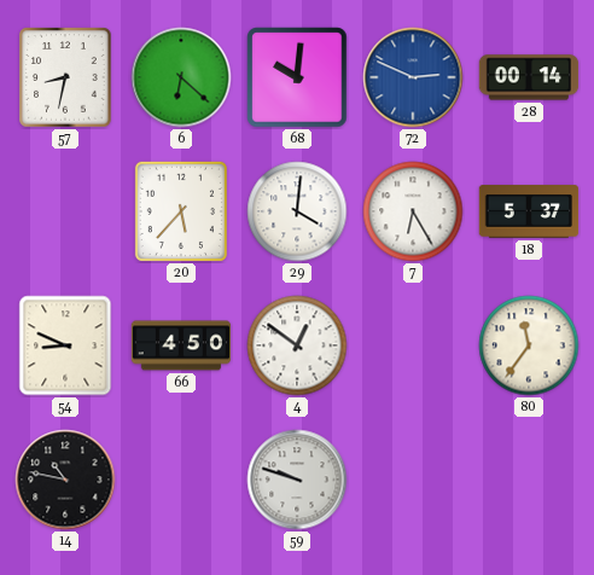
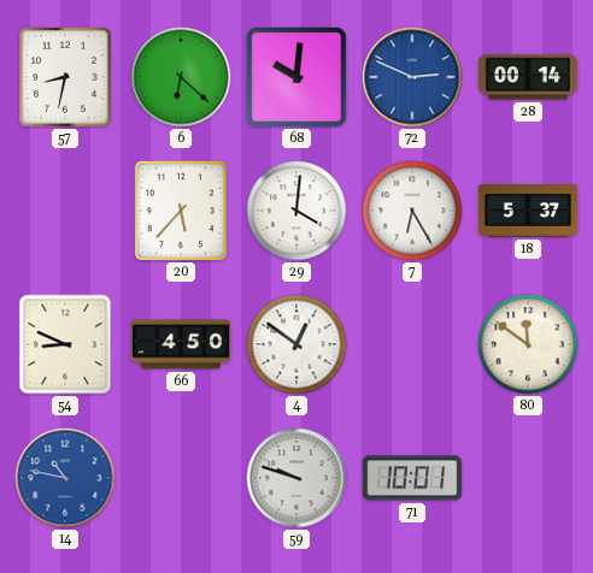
80: 11:36 -> 11:51
14 dial: black -> blue
71: none -> 10:01
